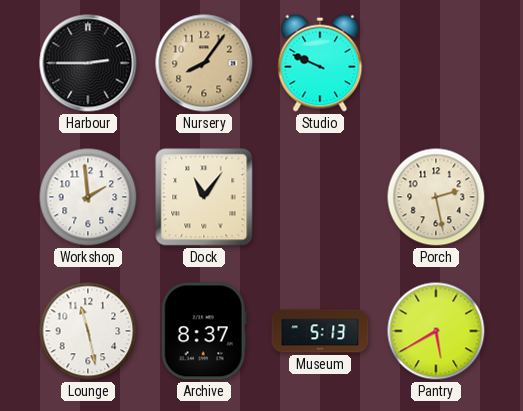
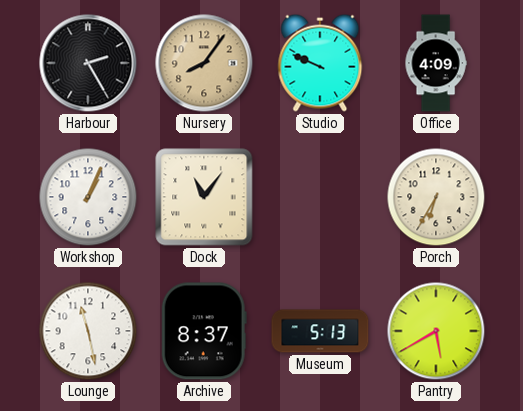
Harbour: 2:45 -> 2:25
Office: none -> 4:09
Workshop: 1:59 -> 1:04
Porch: 2:28 -> 6:35
